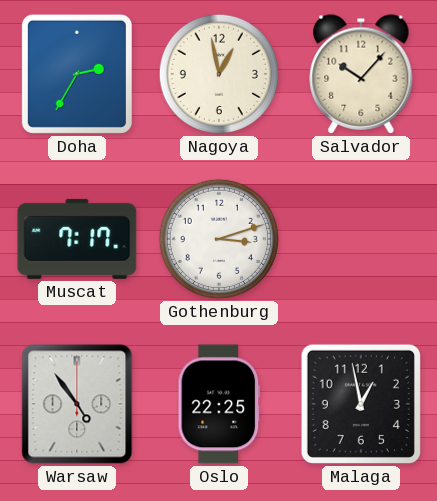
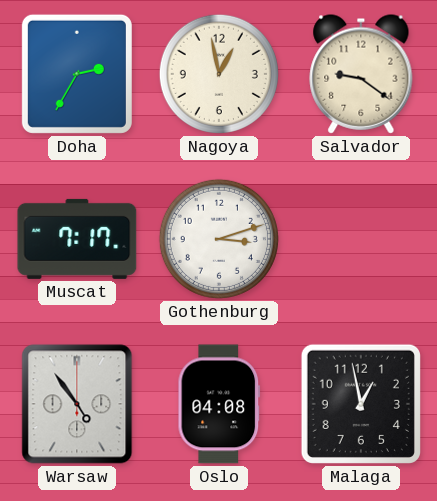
Salvador: 10:07 -> 9:21
Oslo: 22:25 -> 04:08
